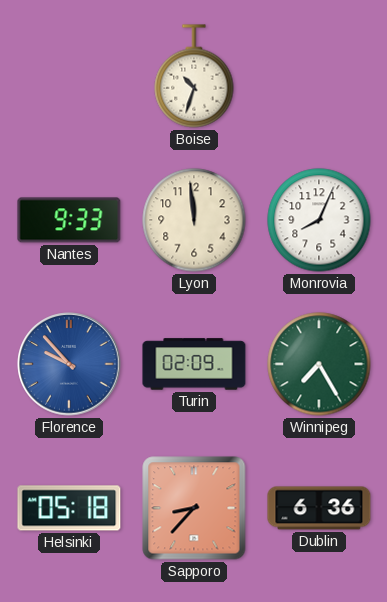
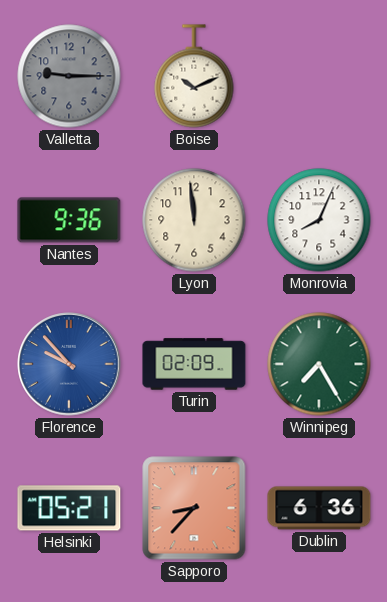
Valletta: none -> 9:15
Boise: 10:33 -> 10:11
Nantes: 9:33 -> 9:36
Helsinki: 05:18 -> 05:21
